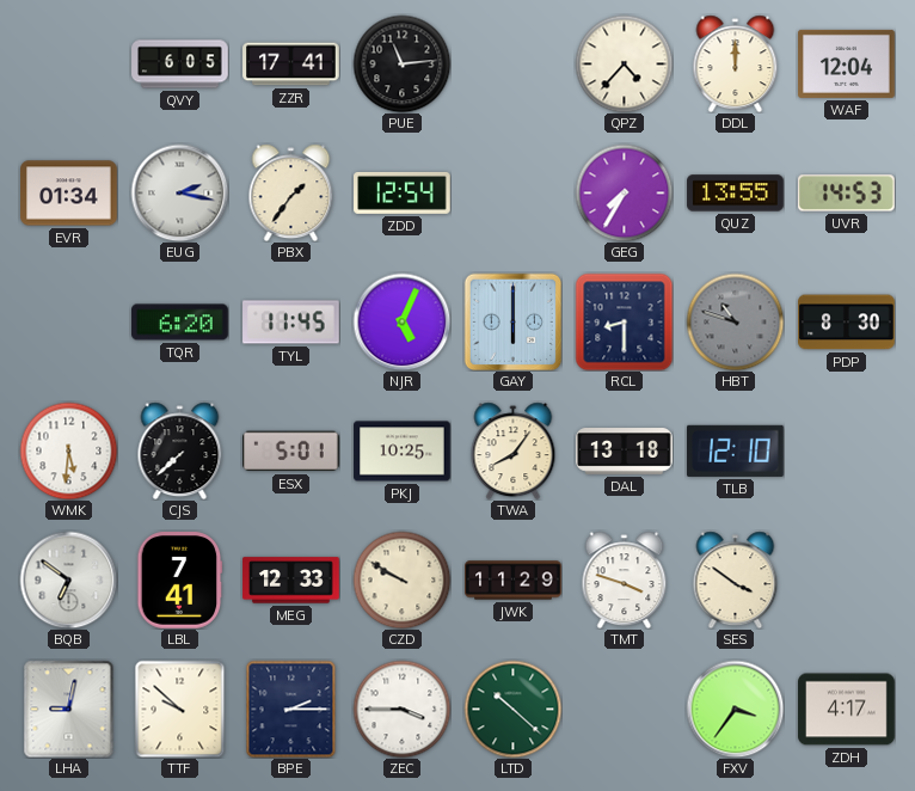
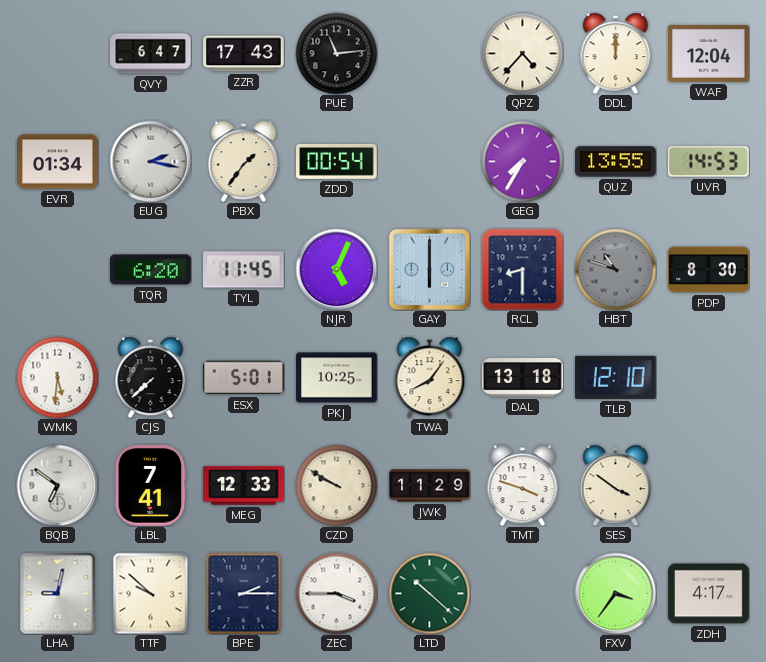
QVY: 6:05 -> 6:47
ZZR: 17:41 -> 17:43
ZDD: 12:54 -> 00:54
